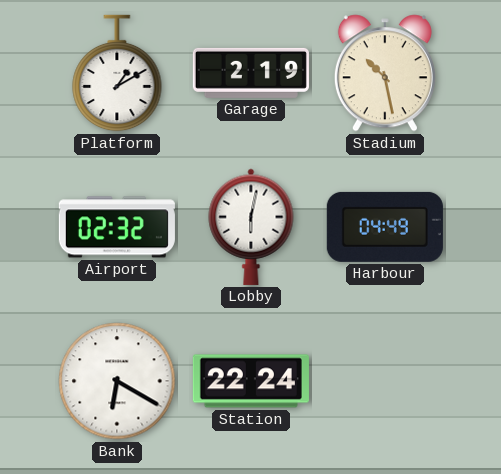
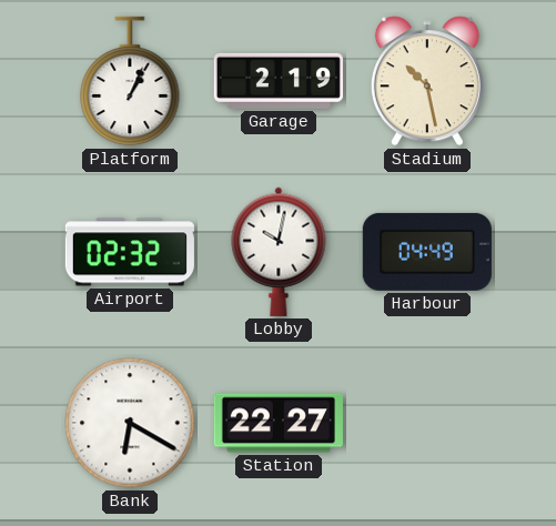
Platform: 1:10 -> 1:04
Lobby: 6:02 -> 10:02
Station: 22:24 -> 22:27
